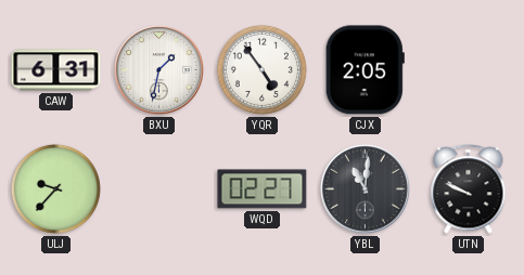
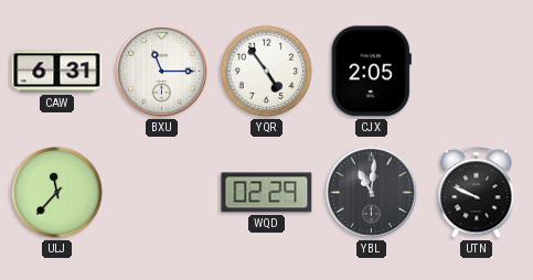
BXU: 1:32 -> 11:15
ULJ: 9:37 -> 11:37
WQD: 02:27 -> 02:29
